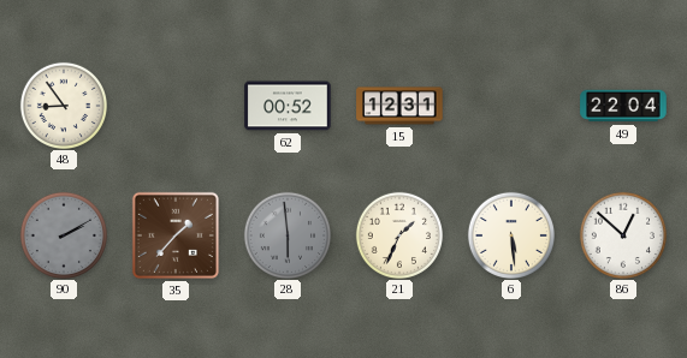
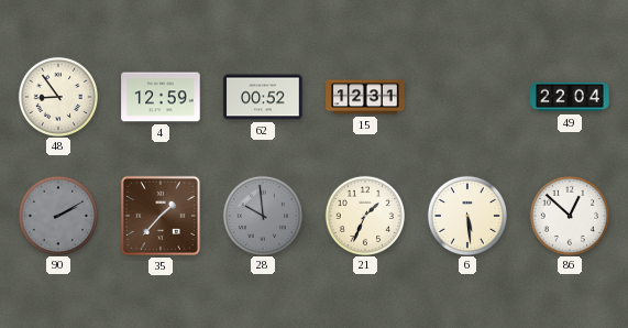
4: none -> 12:59
28: 5:59 -> 9:59
